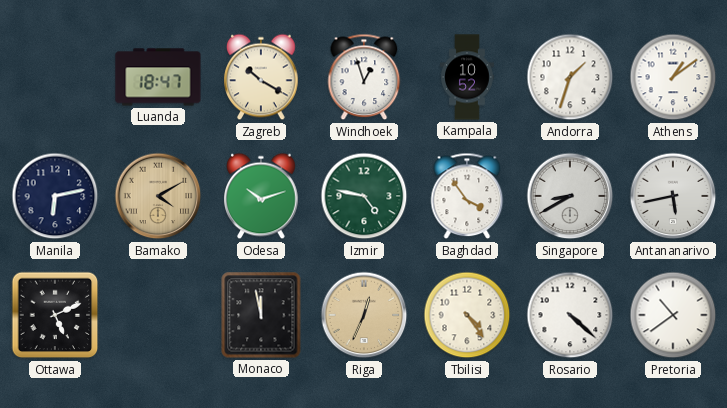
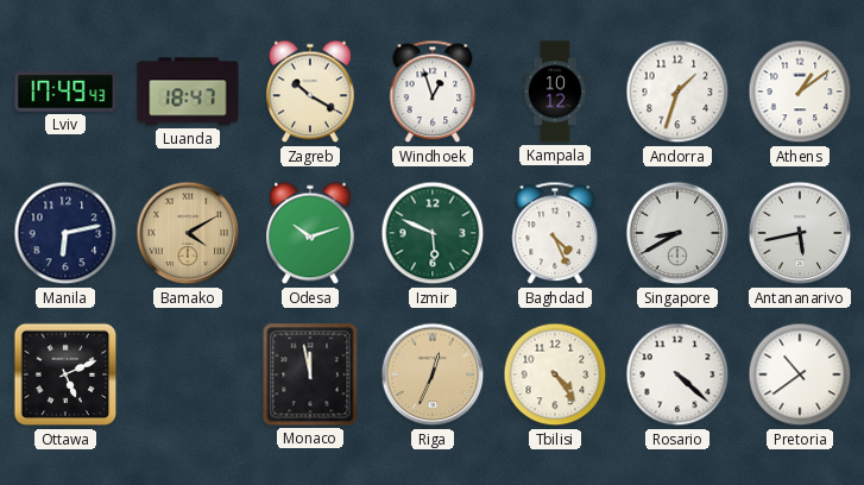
Lviv: none -> 17:49
Kampala: 10:52 -> 10:12
Izmir: 4:47 -> 5:49
Baghdad: 3:54 -> 4:26
